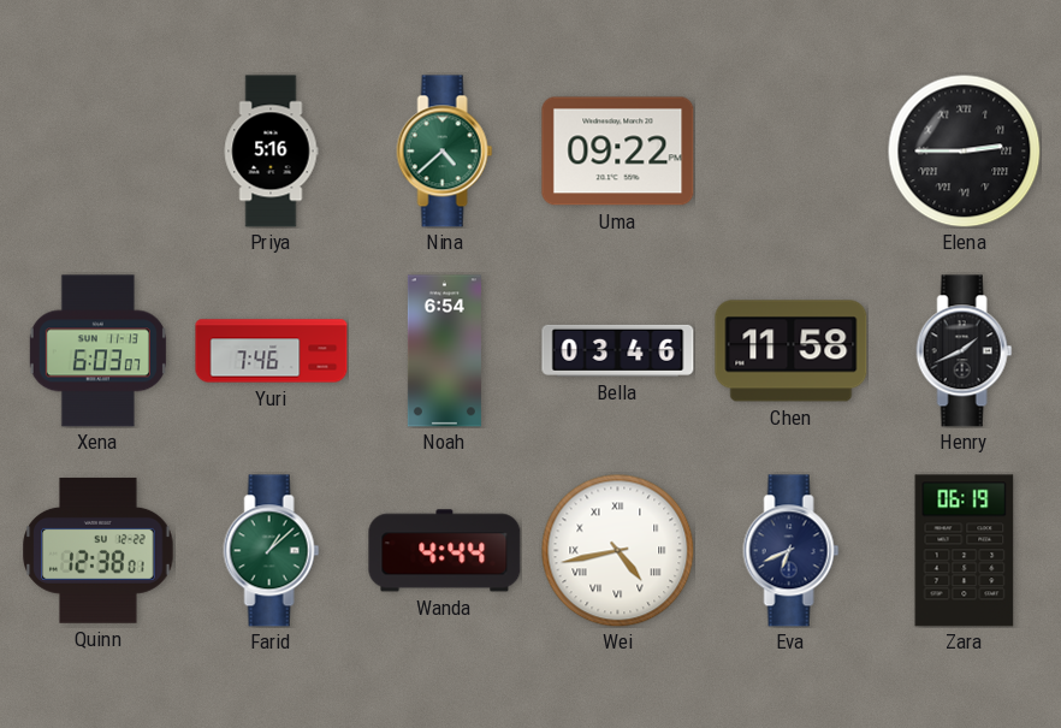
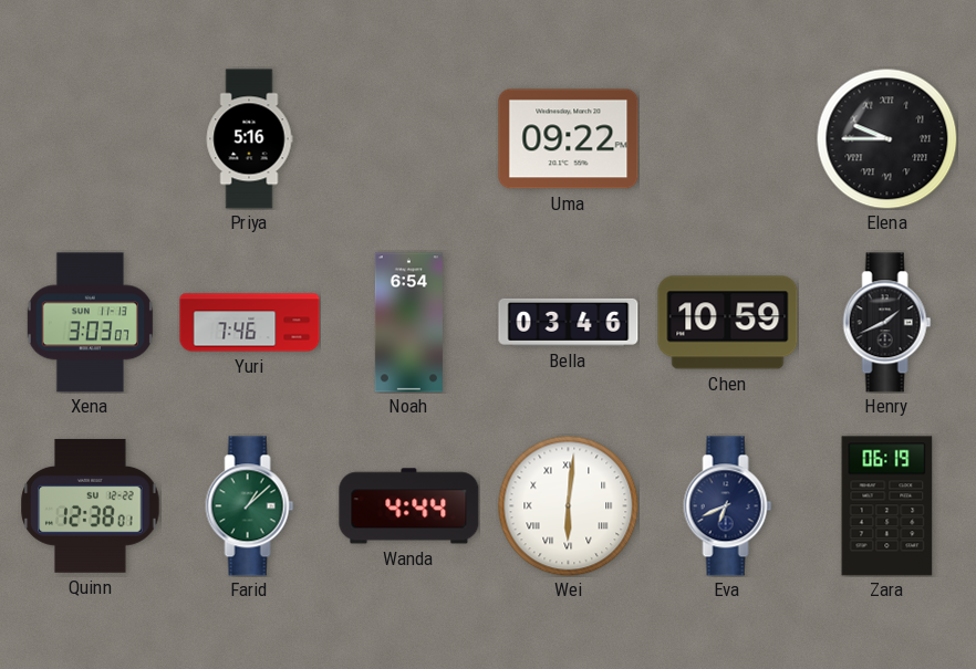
Nina: 4:38 -> none
Elena: 2:45 -> 9:45
Xena: 6:03 -> 3:03
Chen: 11:58 -> 10:59
Wei: 4:43 -> 6:01
